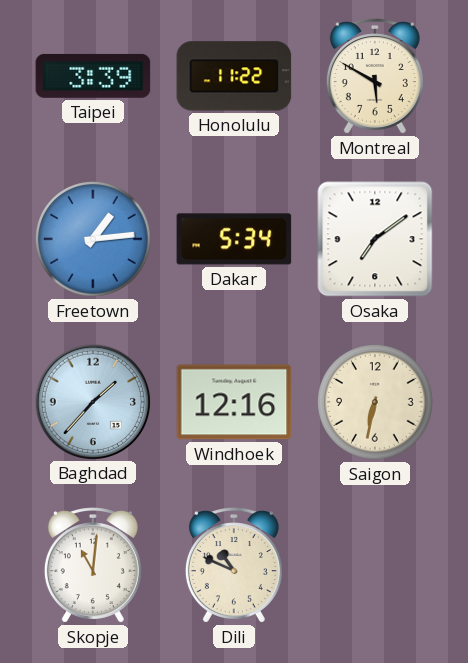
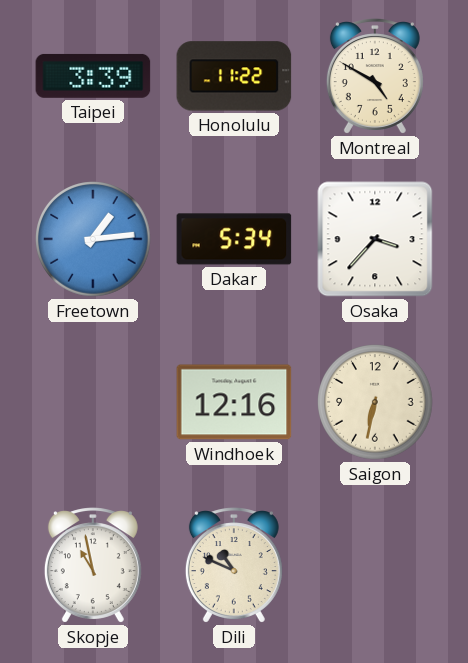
Montreal: 5:50 -> 4:50
Osaka: 7:09 -> 3:37
Baghdad: 1:37 -> none
Skopje: 11:01 -> 10:58
